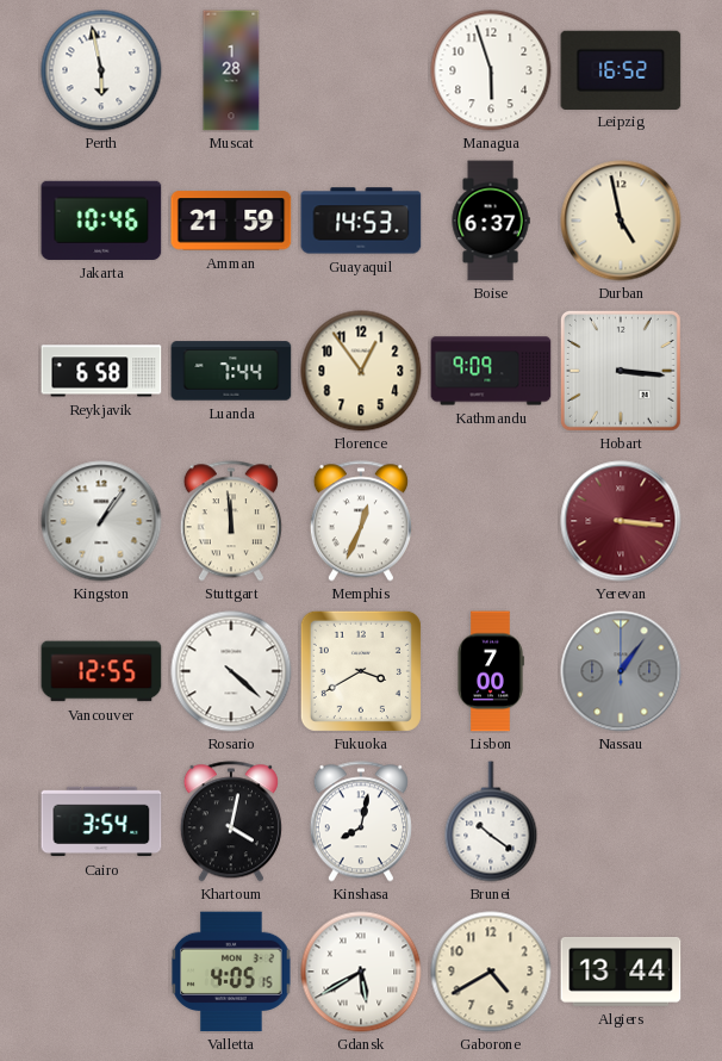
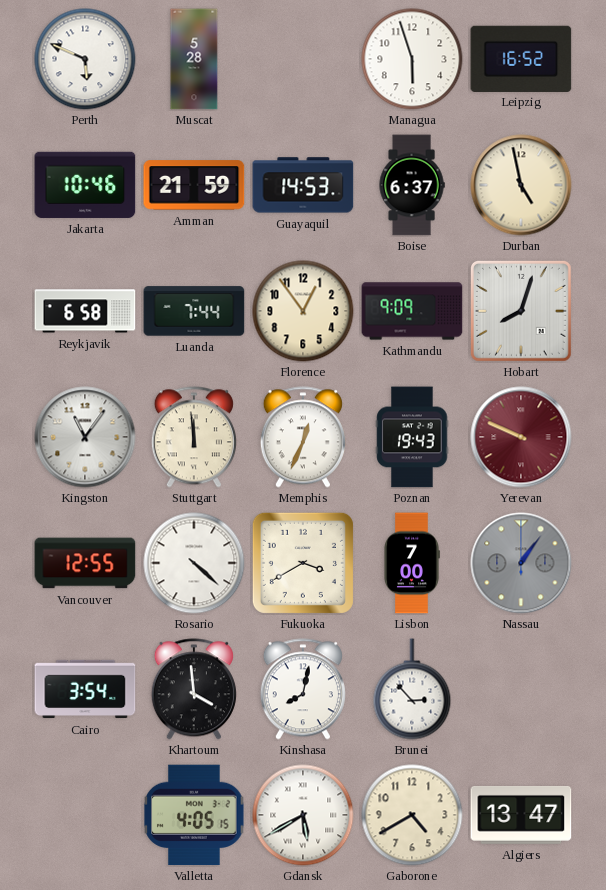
Perth: 5:58 -> 5:49
Muscat: 1:28 -> 5:28
Hobart: 3:16 -> 8:03
Kingston: 1:06 -> 11:06
Poznan: none -> 19:43
Yerevan: 3:16 -> 9:49
Khartoum: 4:02 -> 3:59
Brunei: 10:21 -> 2:53
Algiers: 13:44 -> 13:47
